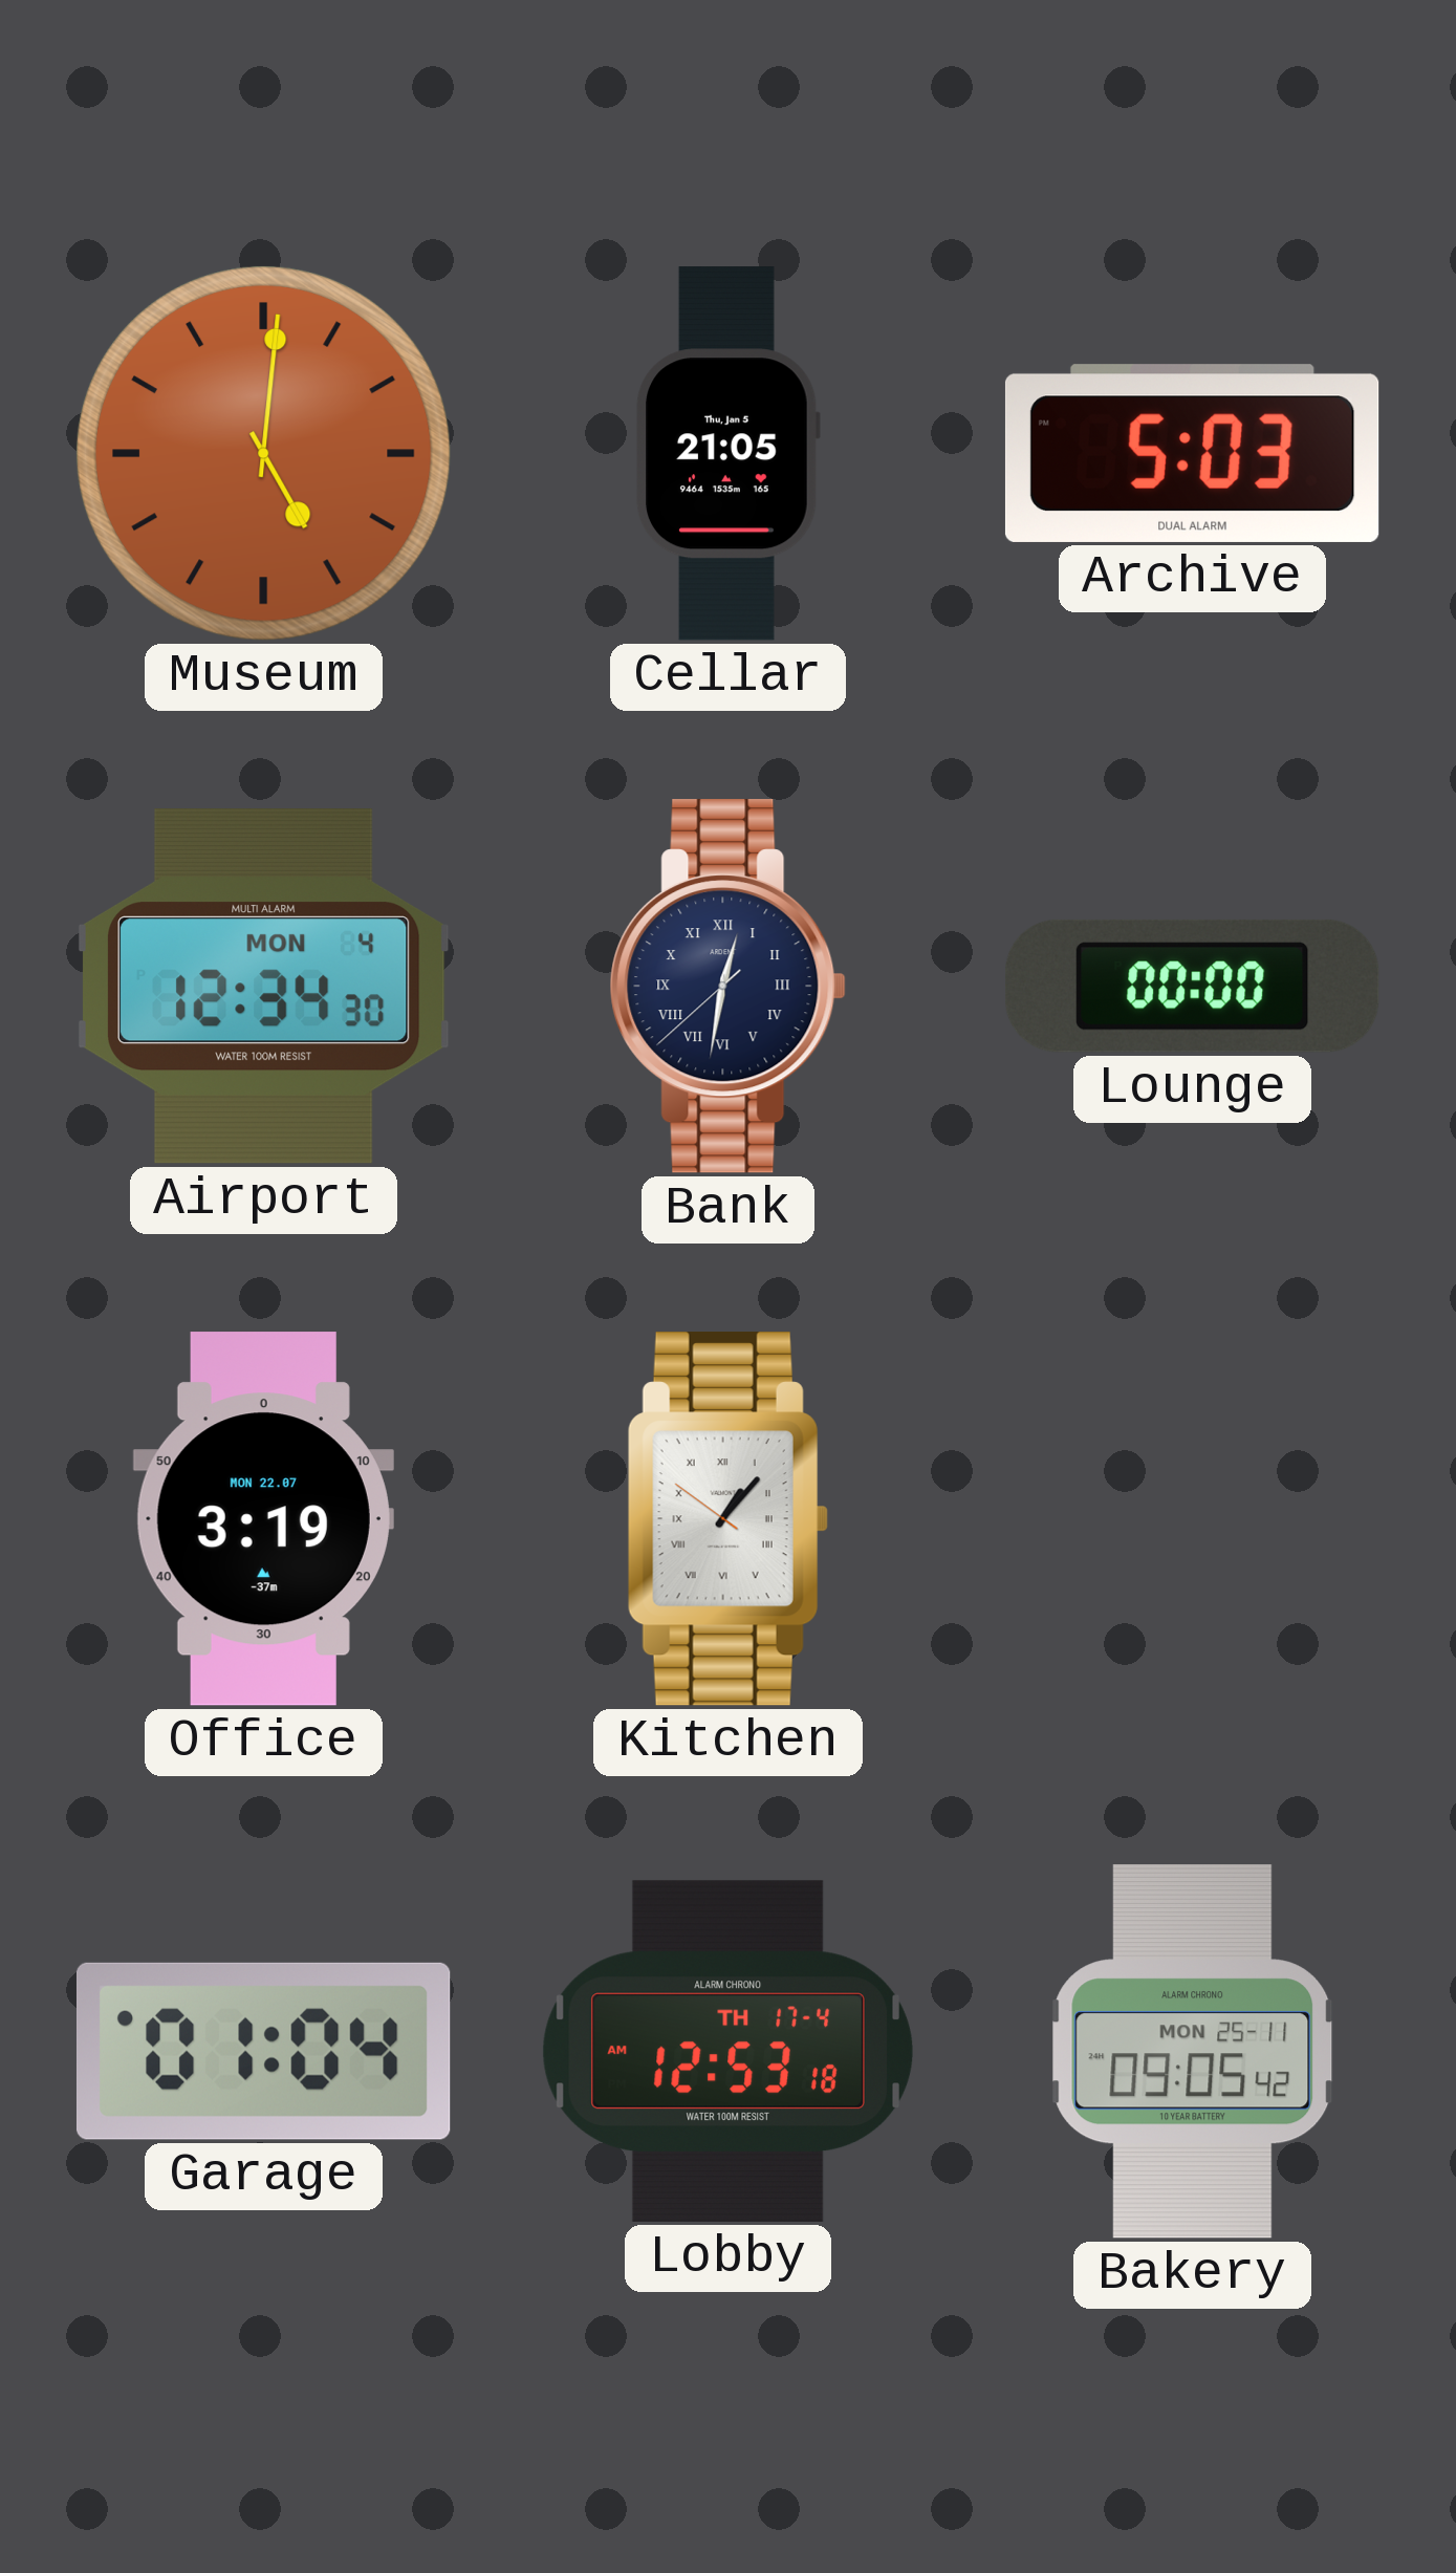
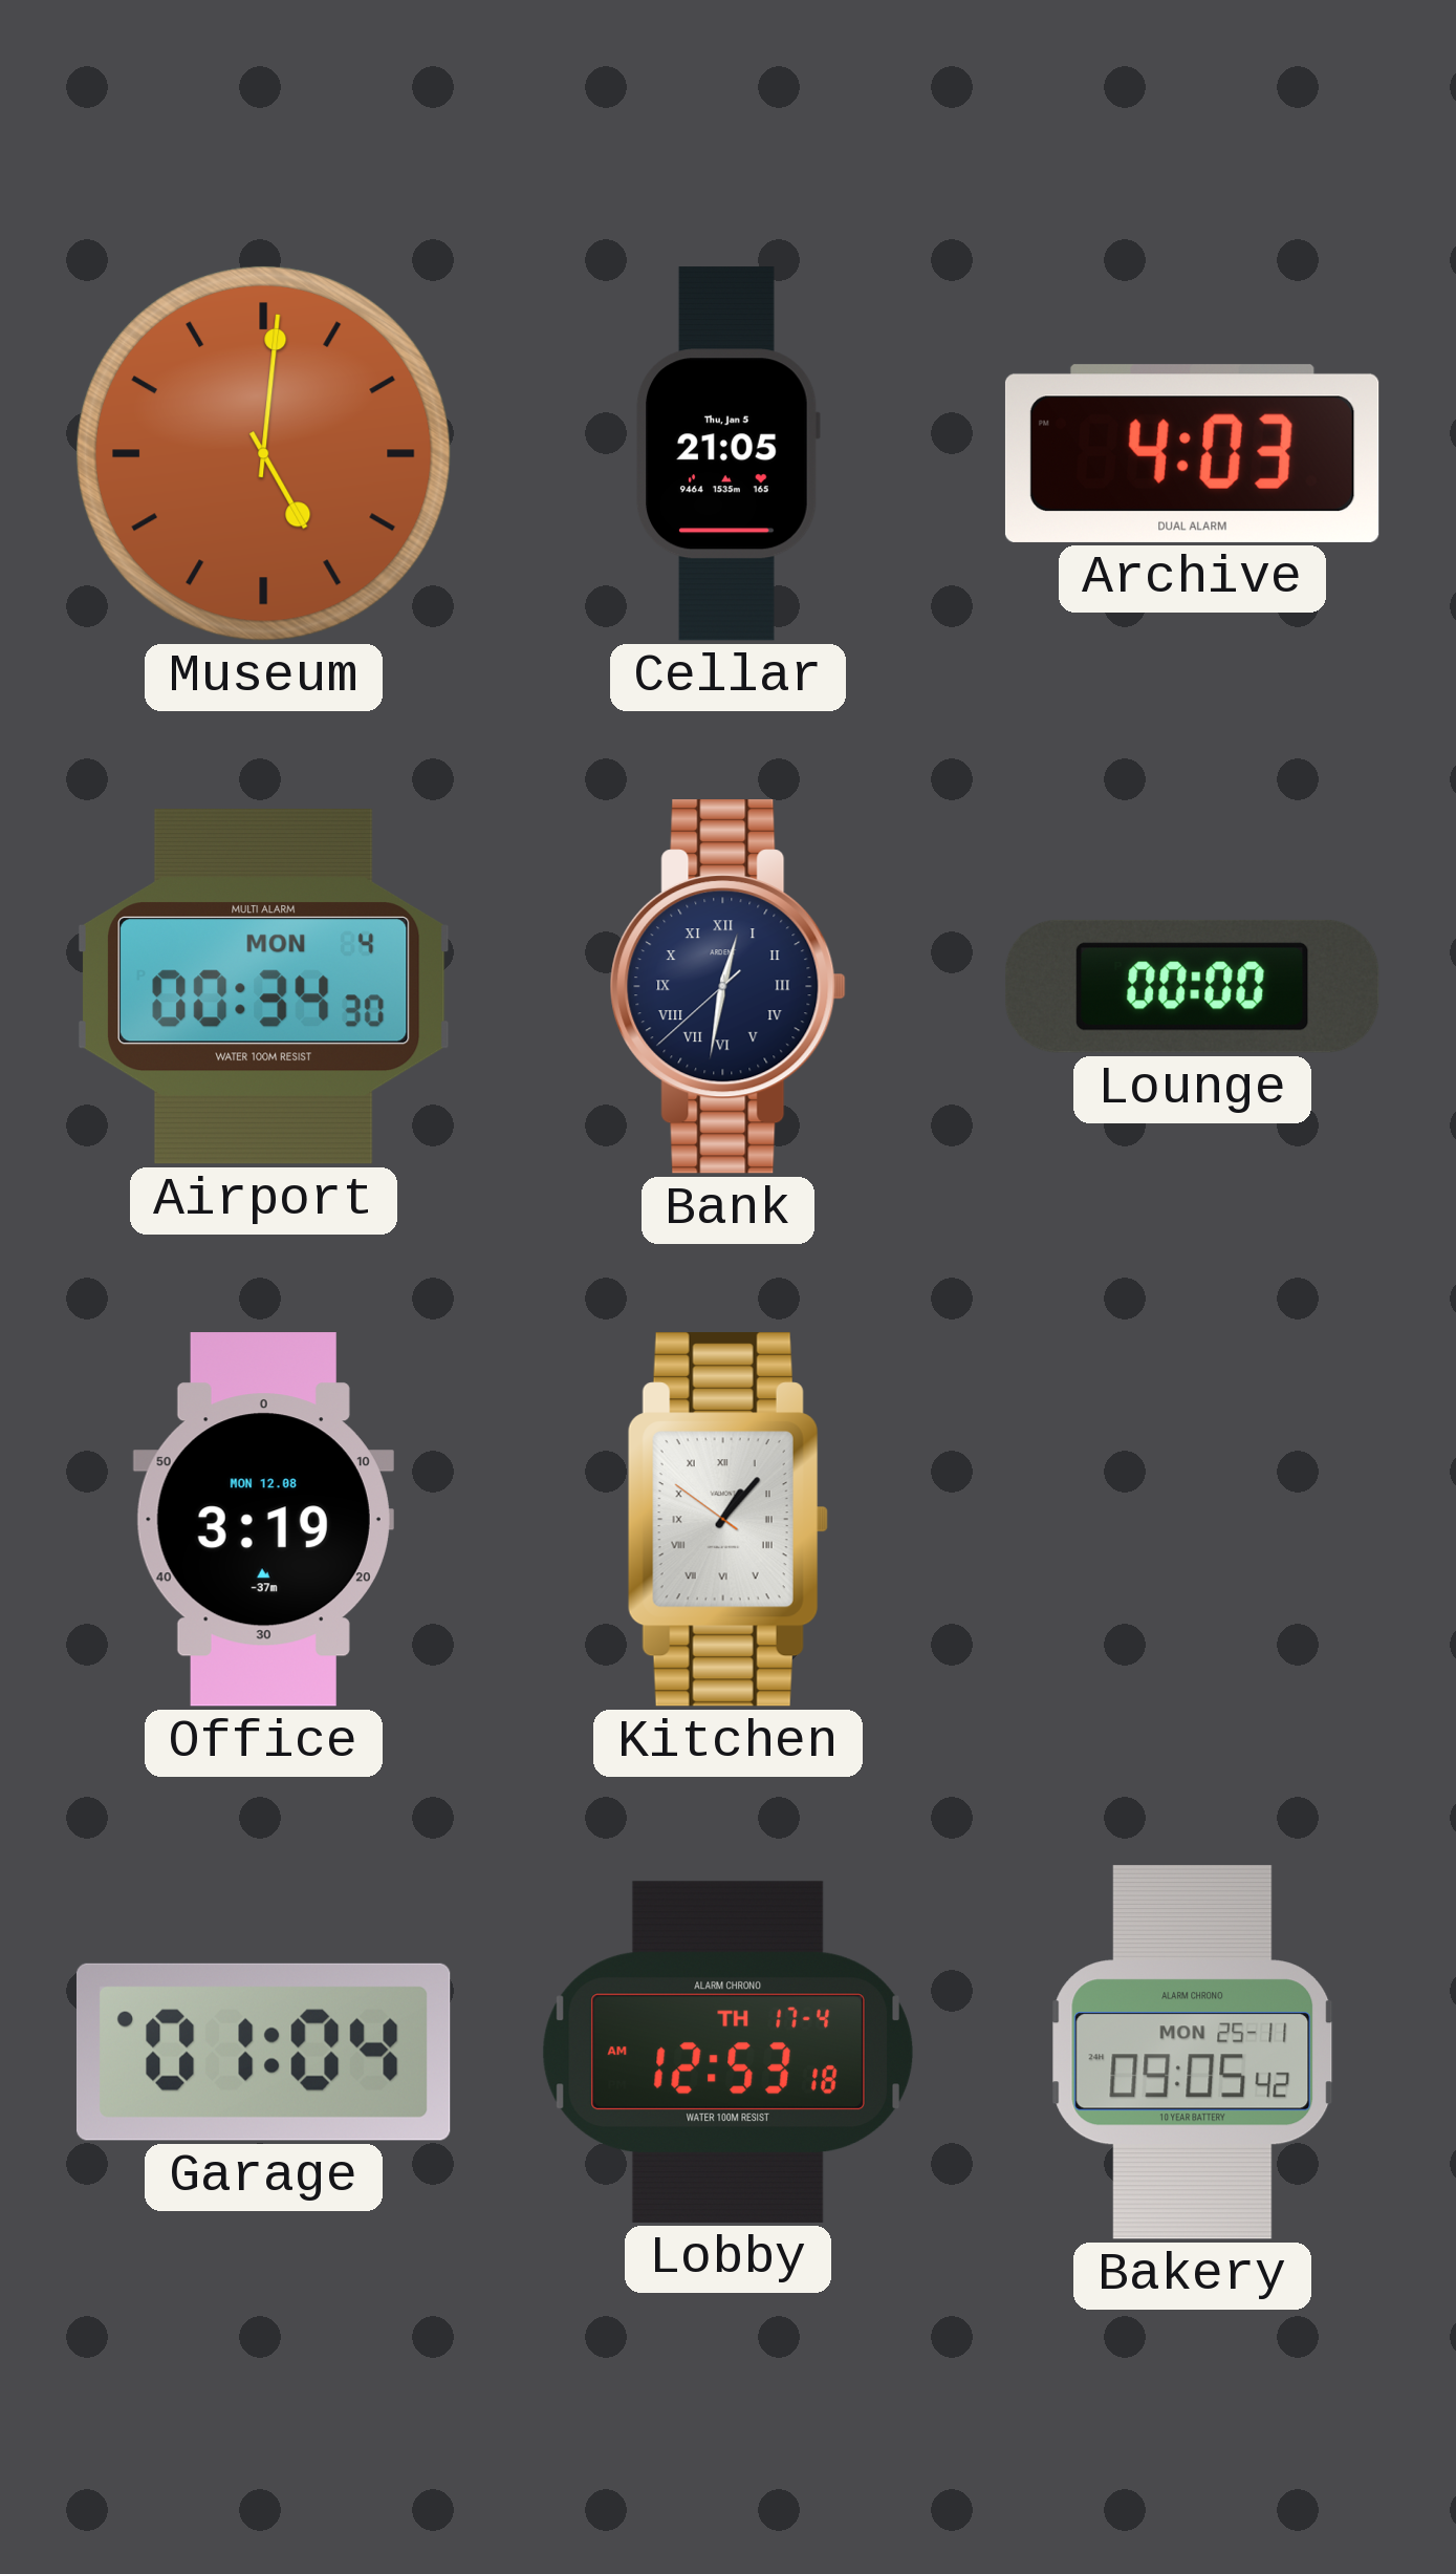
Archive: 5:03 -> 4:03
Airport: 12:34 -> 00:34
Office date: MON 22.07 -> MON 12.08
